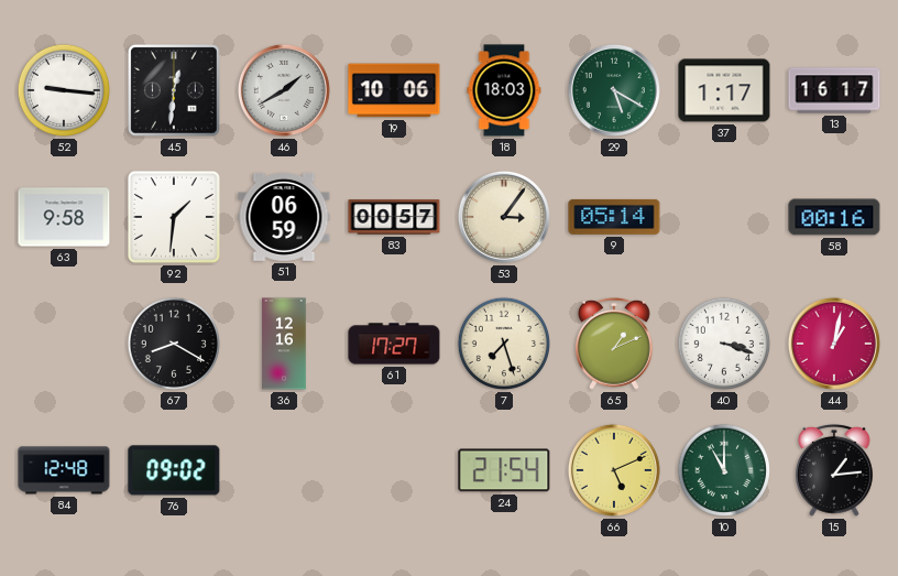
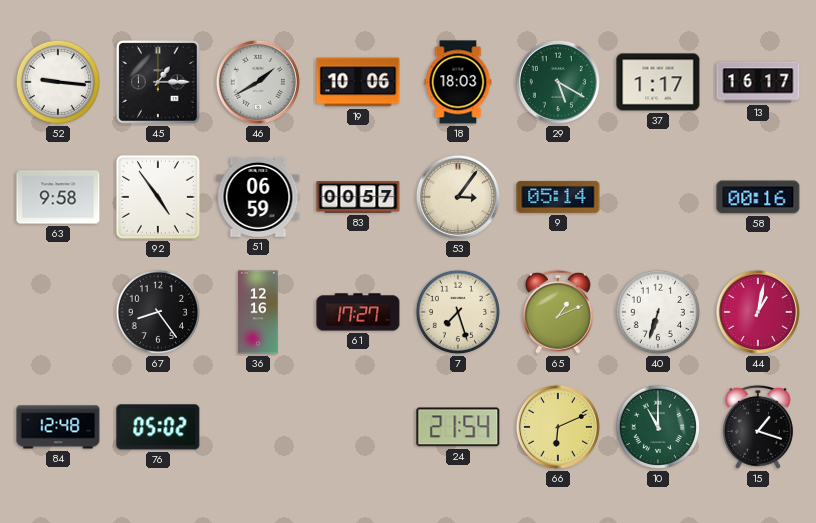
45: 12:31 -> 1:15
92: 1:31 -> 4:54
67: 8:20 -> 8:24
40: 3:18 -> 6:33
76: 09:02 -> 05:02
66: 5:11 -> 6:11
15: 1:14 -> 1:18
